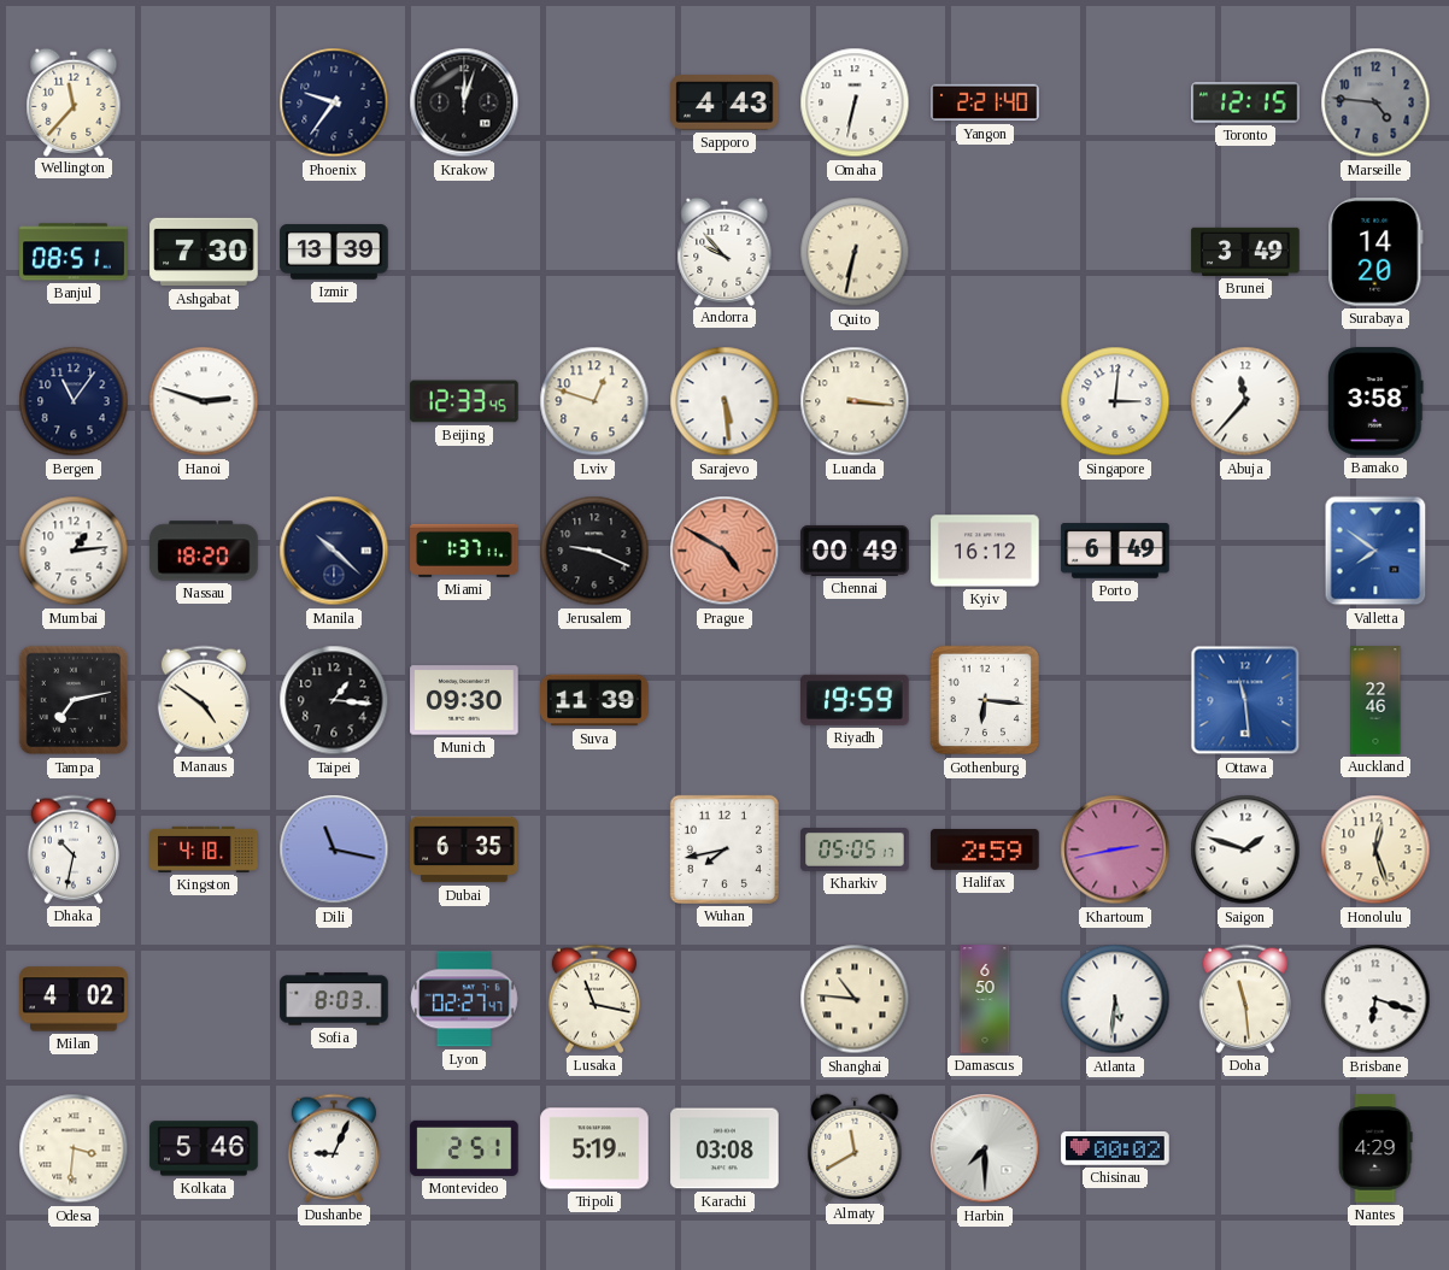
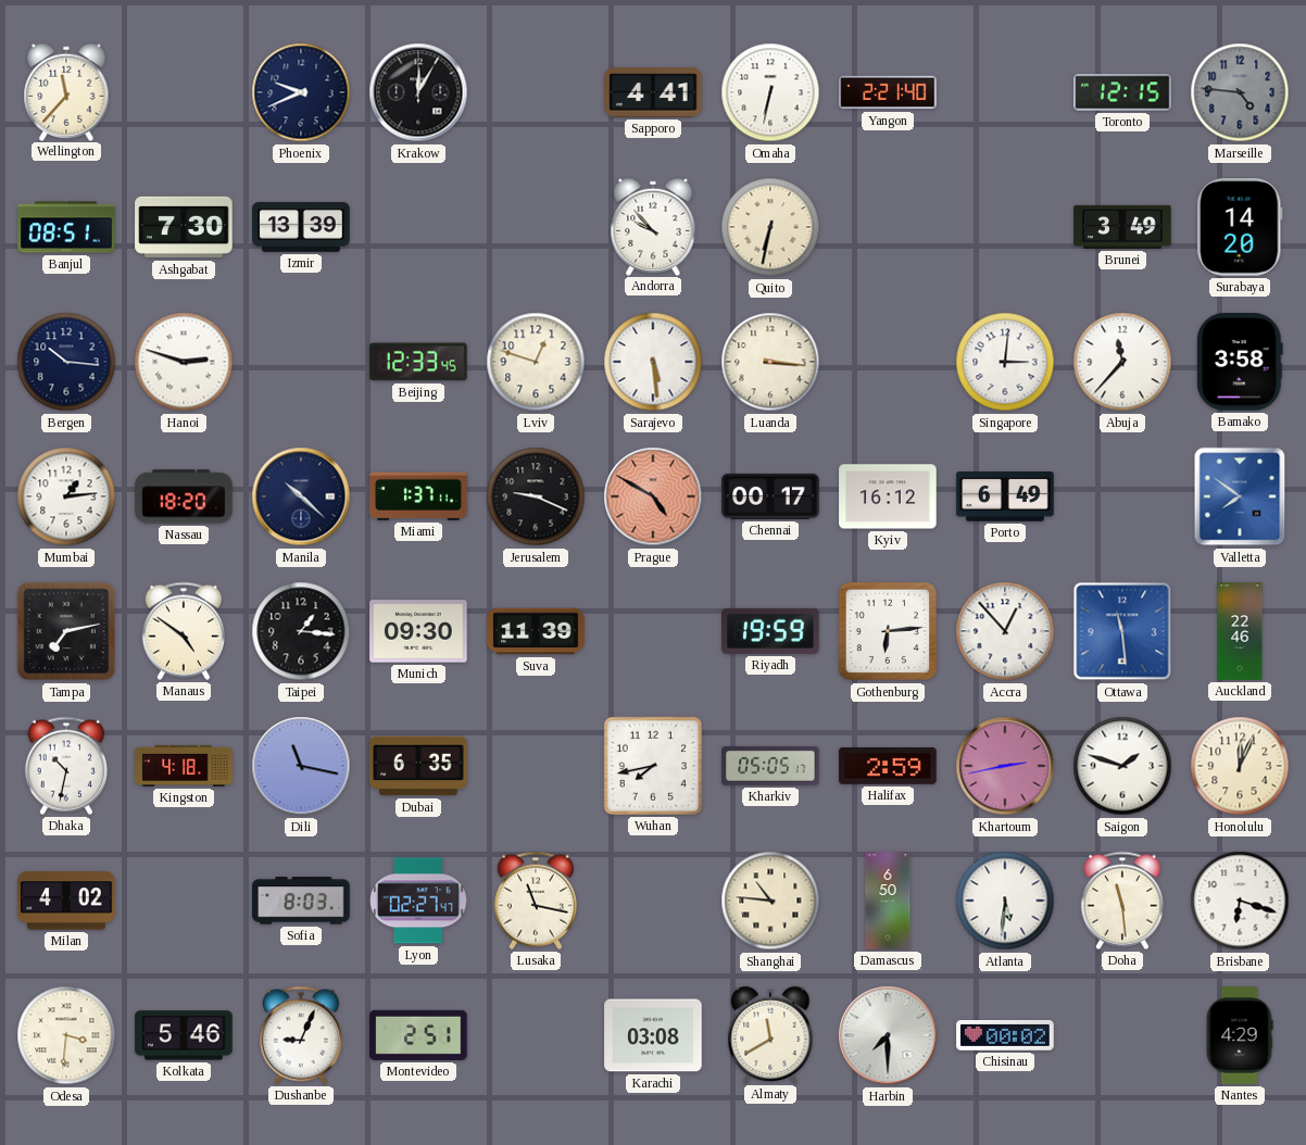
Phoenix: 9:36 -> 9:41
Krakow: 12:03 -> 12:05
Sapporo: 4:43 -> 4:41
Bergen: 11:06 -> 10:16
Chennai: 00:49 -> 00:17
Gothenburg: 6:16 -> 6:14
Accra: none -> 12:53
Honolulu: 12:27 -> 12:04
Tripoli: 5:19 -> none
